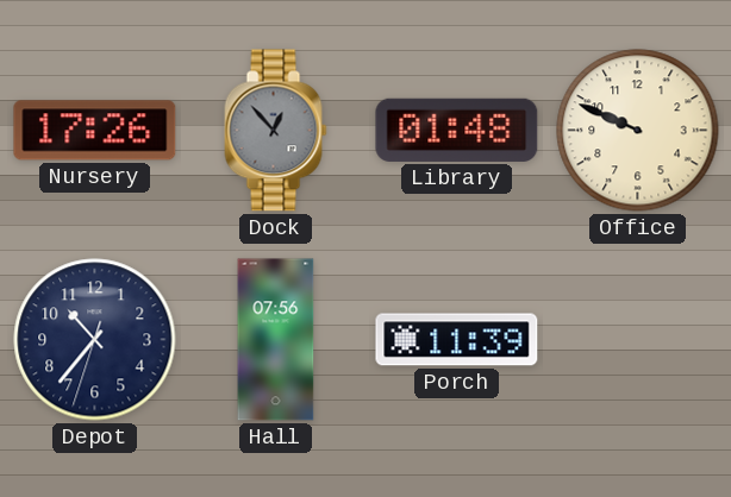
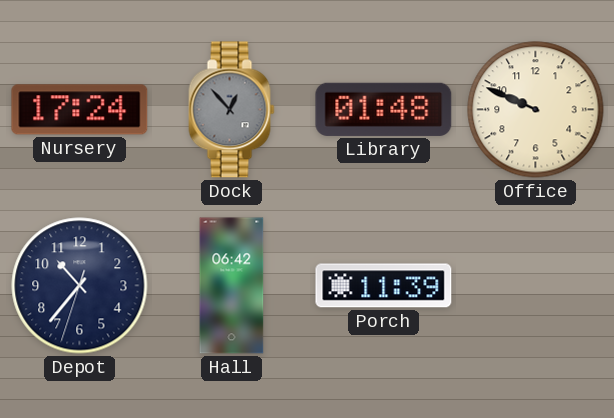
Nursery: 17:26 -> 17:24
Hall: 07:56 -> 06:42
